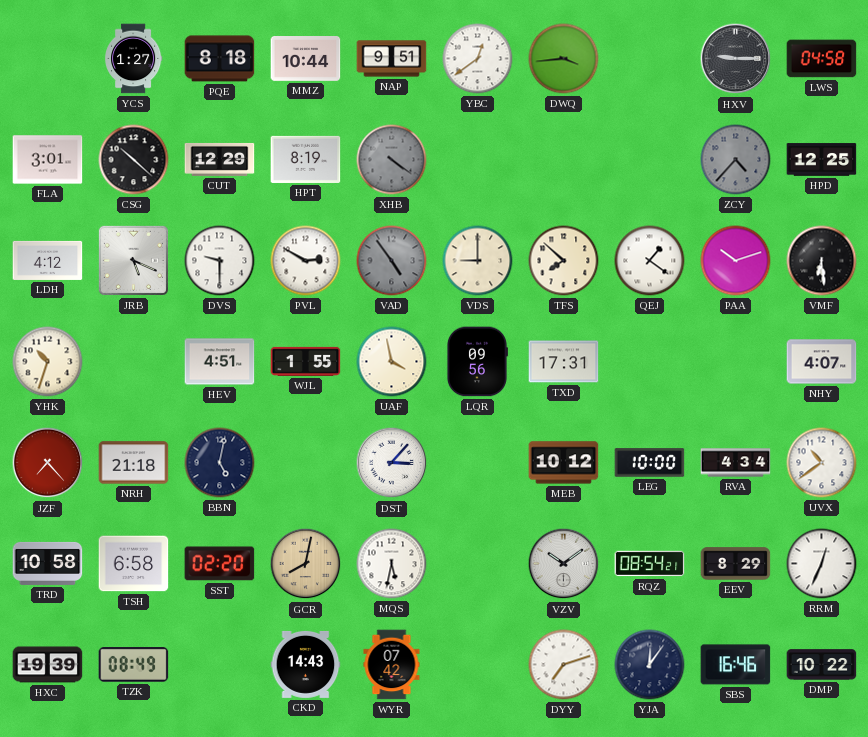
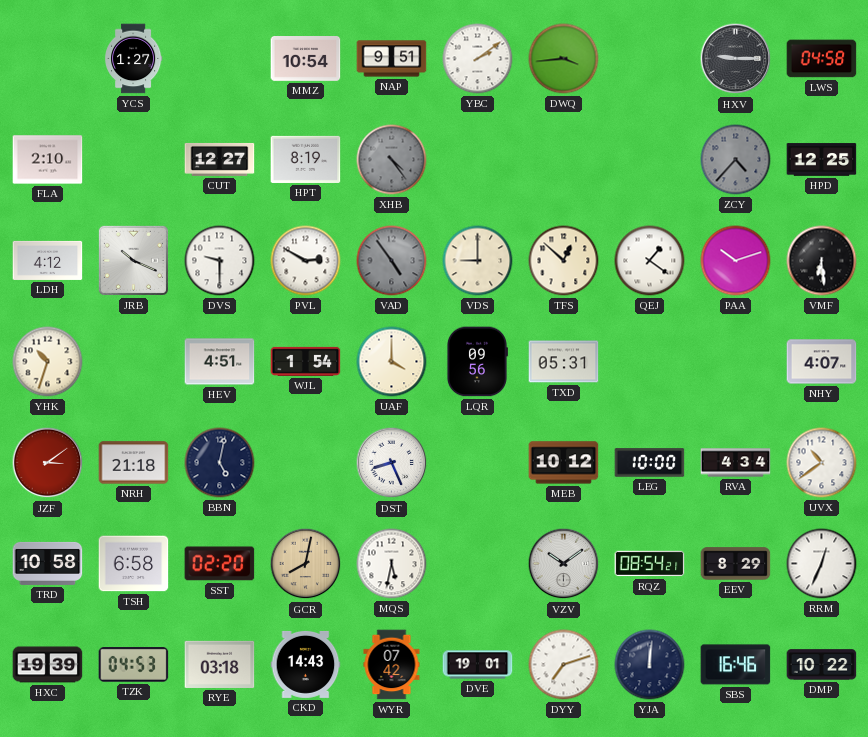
PQE: 8:18 -> none
MMZ: 10:44 -> 10:54
YBC: 12:39 -> 2:09
FLA: 3:01 -> 2:10
CSG: 10:22 -> none
CUT: 12:29 -> 12:27
XHB: 4:21 -> 4:24
JRB: 5:19 -> 10:19
TFS: 7:52 -> 12:52
WJL: 1:55 -> 1:54
UAF: 3:58 -> 4:00
TXD: 17:31 -> 05:31
JZF: 7:23 -> 3:09
DST: 3:07 -> 8:26
TZK: 08:49 -> 04:53
RYE: none -> 03:18
DVE: none -> 19:01
YJA: 12:06 -> 12:01
